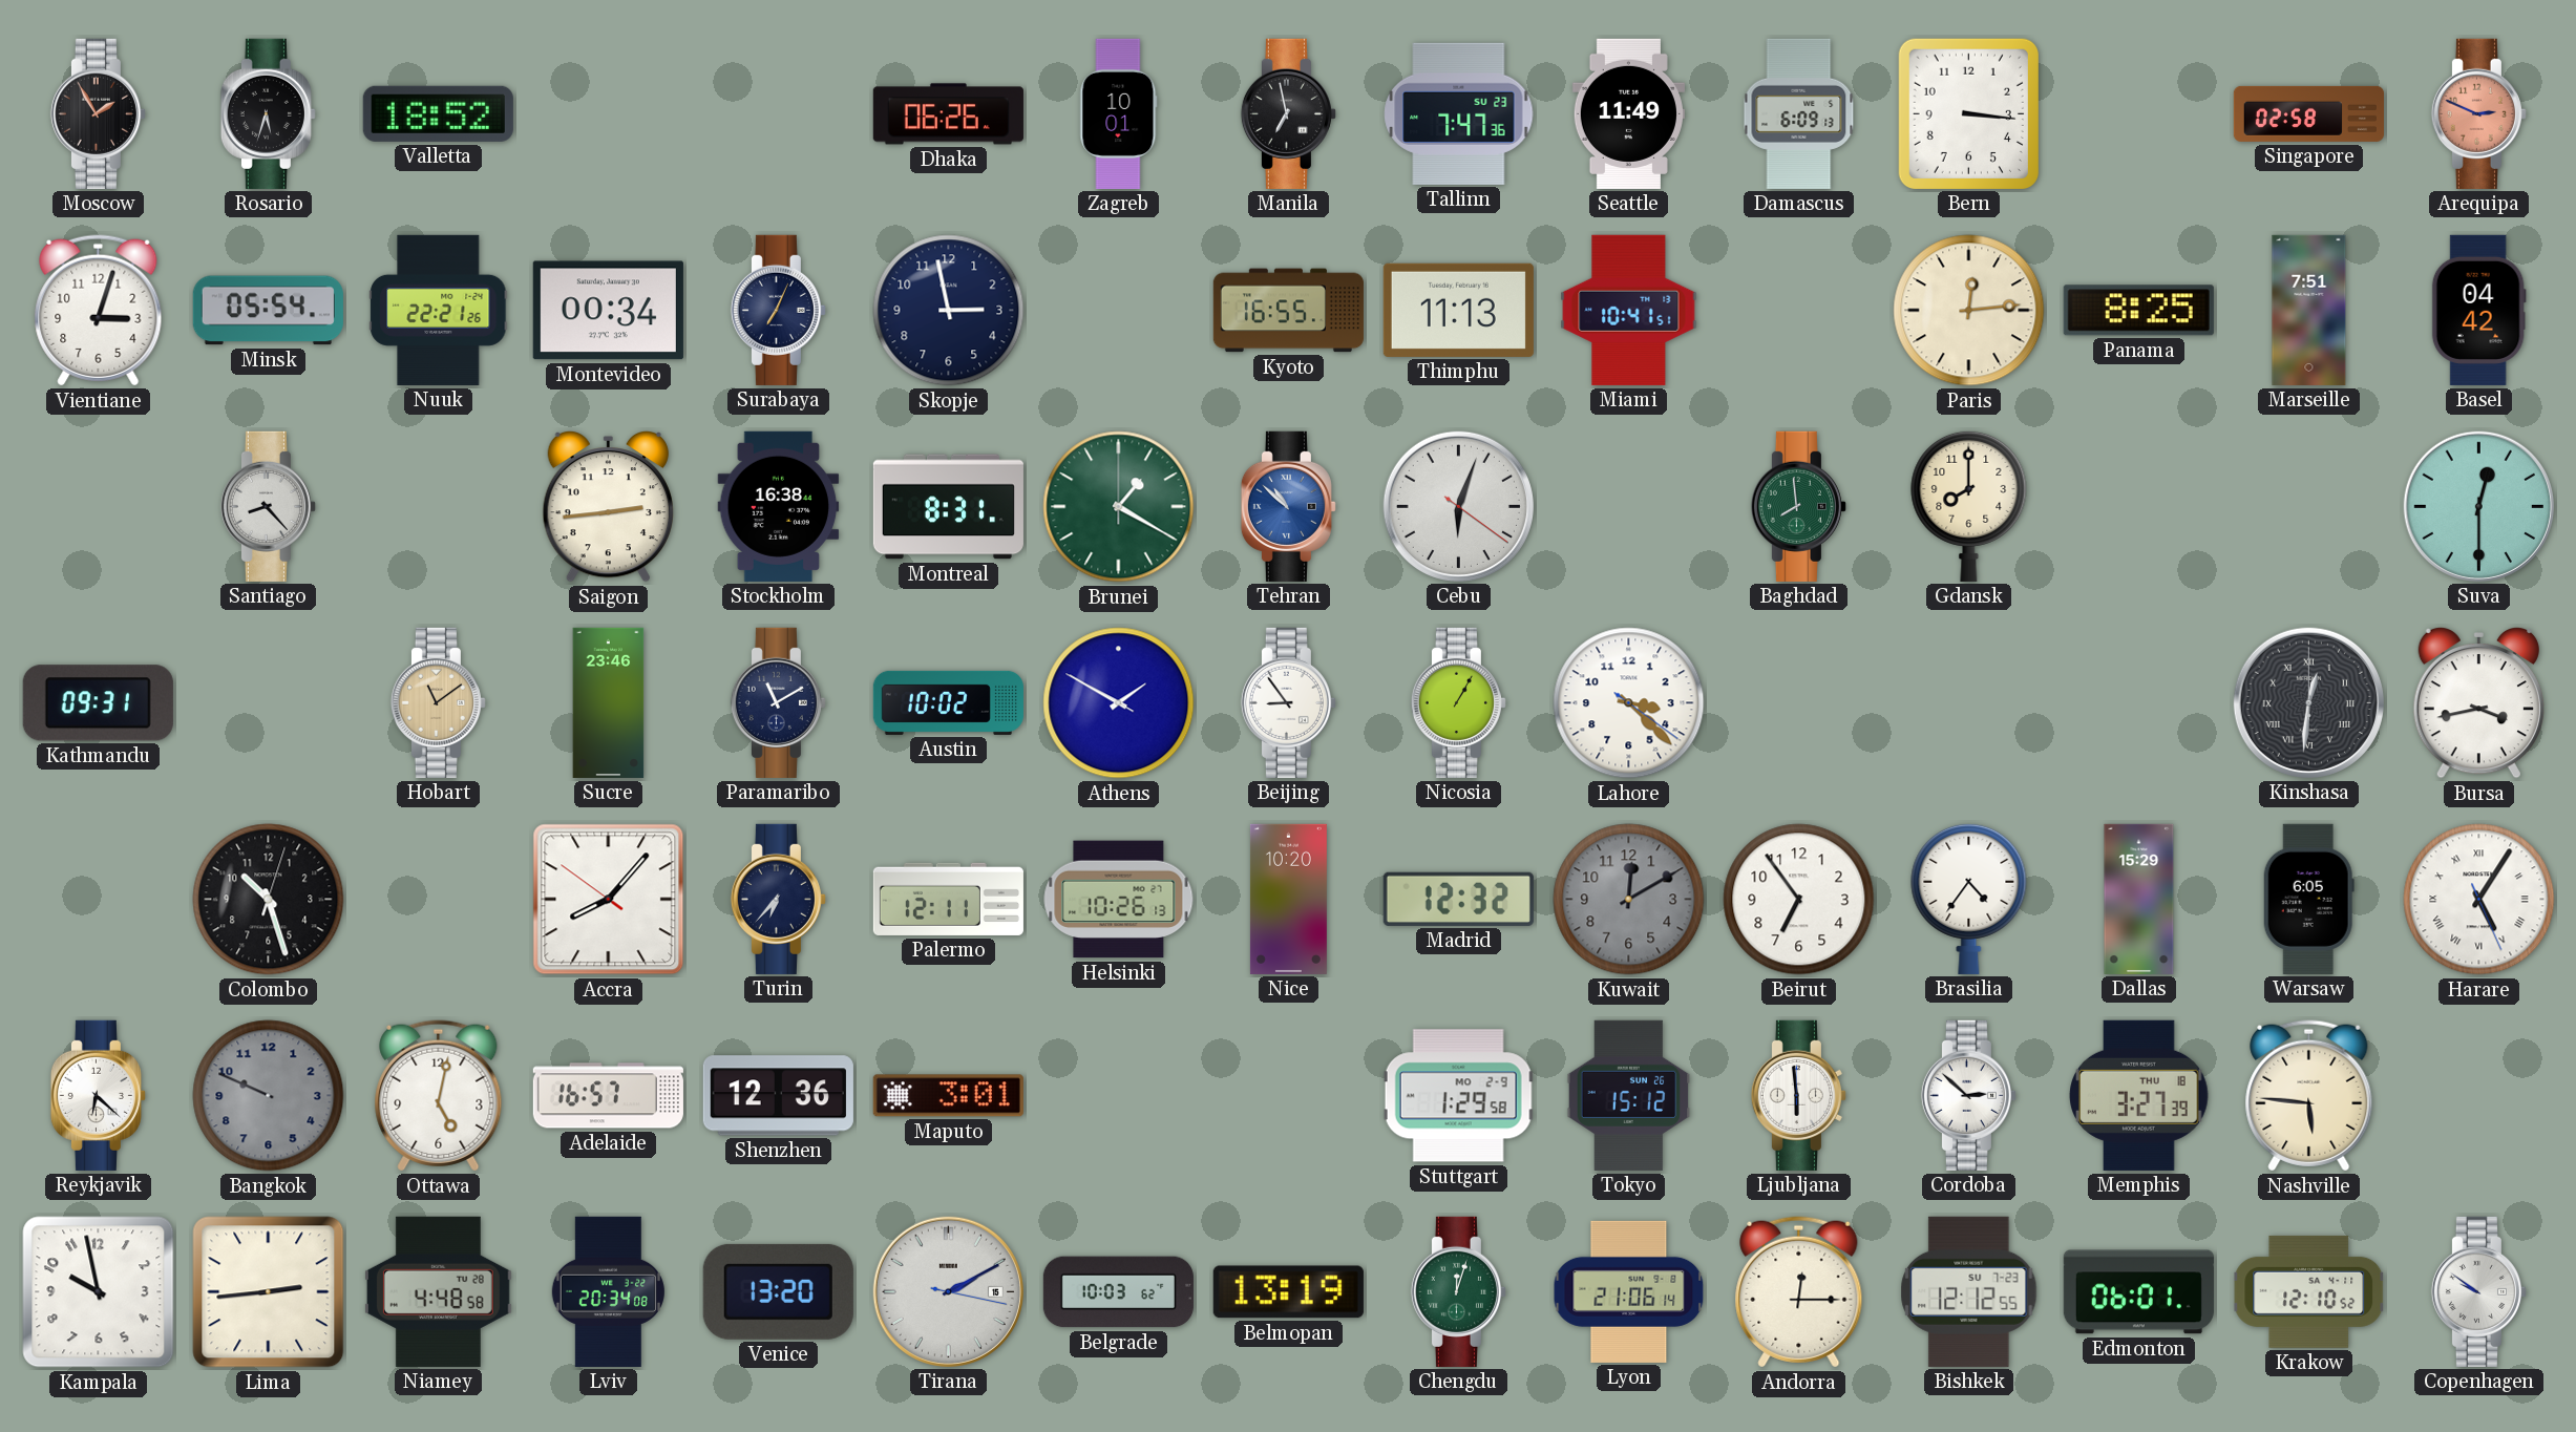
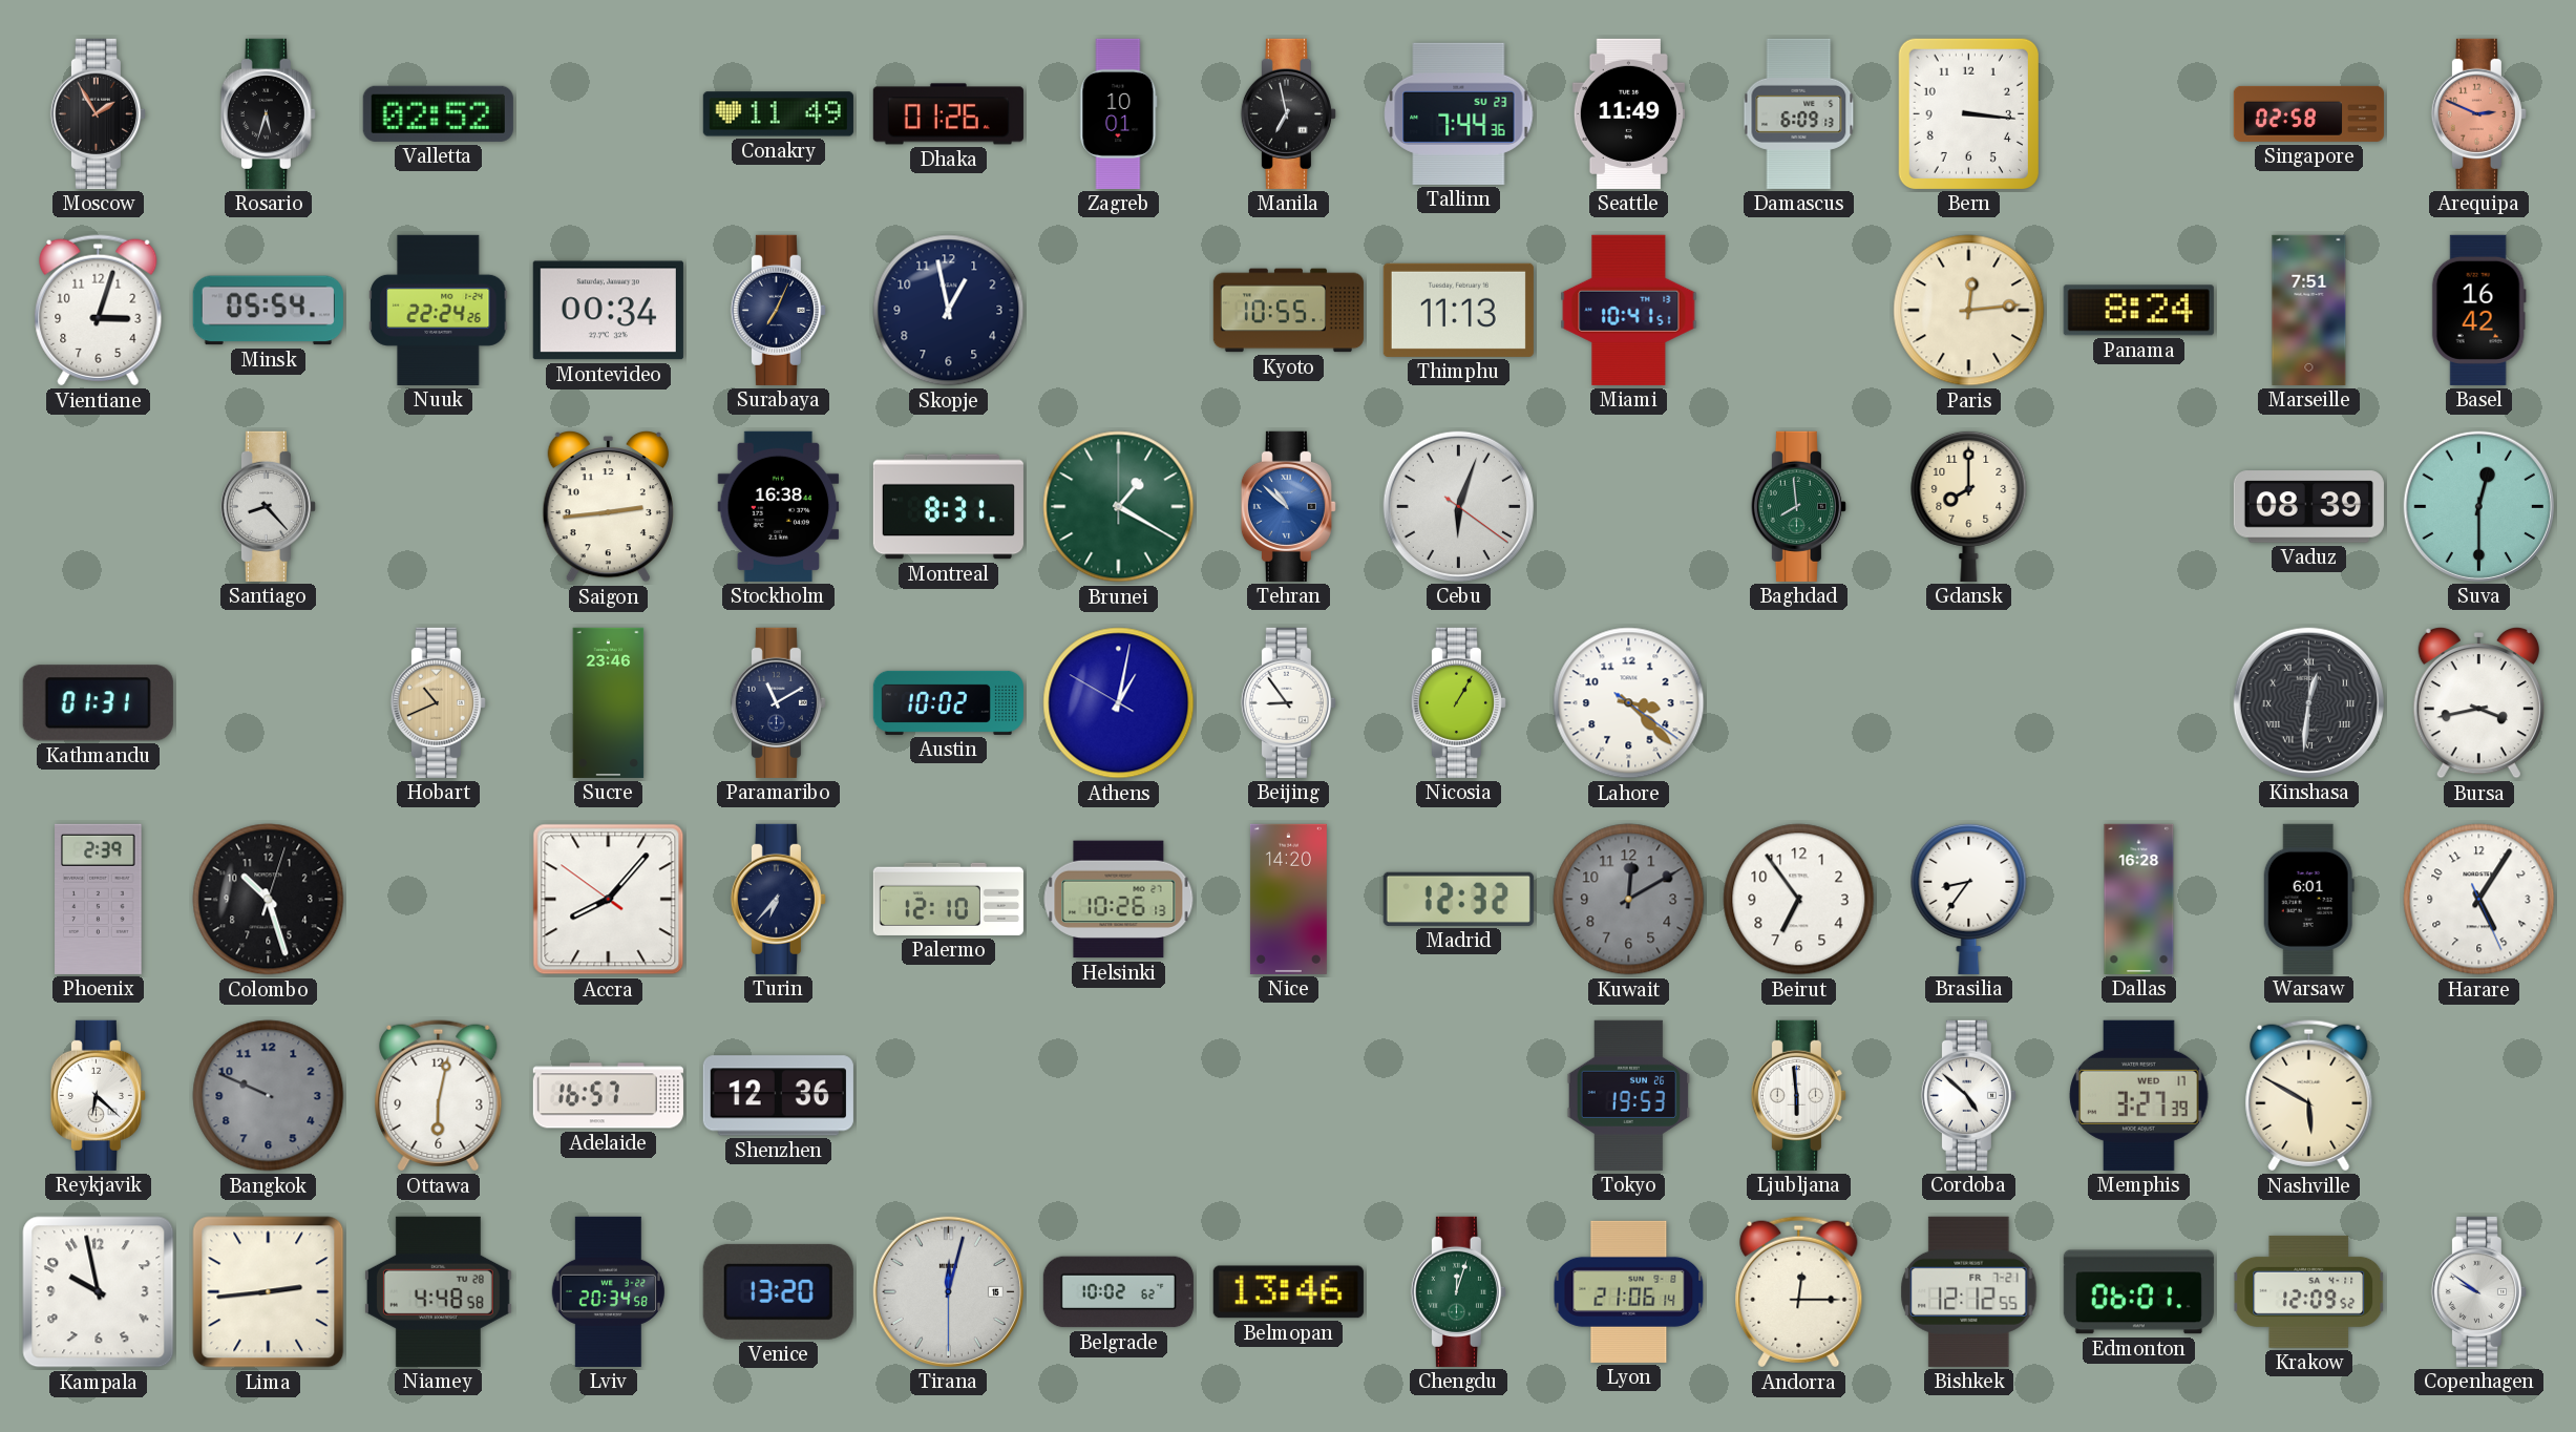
Valletta: 18:52 -> 02:52
Conakry: none -> 11:49
Dhaka: 06:26 -> 01:26
Tallinn: 7:47 -> 7:44
Nuuk: 22:21 -> 22:24
Skopje: 2:58 -> 12:58
Kyoto: 16:55 -> 10:55
Panama: 8:25 -> 8:24
Basel: 04:42 -> 16:42
Vaduz: none -> 08:39
Kathmandu: 09:31 -> 01:31
Hobart: 11:09 -> 10:41
Athens: 1:49 -> 1:01
Phoenix: none -> 2:39
Palermo: 12:11 -> 12:10
Nice: 10:20 -> 14:20
Brasilia: 4:36 -> 8:36
Dallas: 15:29 -> 16:28
Warsaw: 6:05 -> 6:01
Harare numerals: Roman -> Arabic
Ottawa: 5:02 -> 6:02
Maputo: 3:01 -> none
Stuttgart: 1:29 -> none
Tokyo: 15:12 -> 19:53
Cordoba: 2:52 -> 4:52
Memphis date: THU 18 -> WED 17
Nashville: 5:46 -> 5:50
Lviv: 20:34:08 -> 20:34:58
Tirana: 2:10 -> 12:02
Belgrade: 10:03 -> 10:02
Belmopan: 13:19 -> 13:46
Bishkek date: SU 7-23 -> FR 7-21
Krakow: 12:10 -> 12:09
